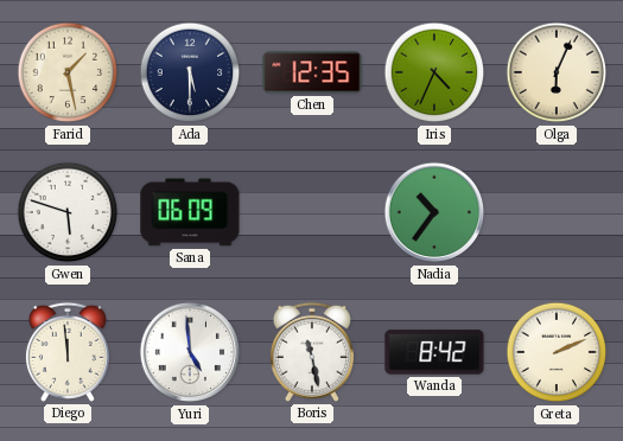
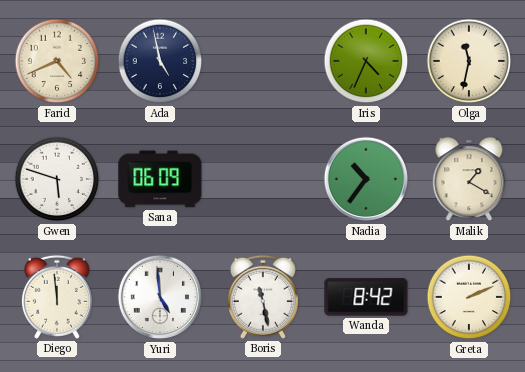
Farid: 1:28 -> 4:41
Ada: 5:30 -> 4:58
Chen: 12:35 -> none
Olga: 6:04 -> 11:32
Malik: none -> 1:20
